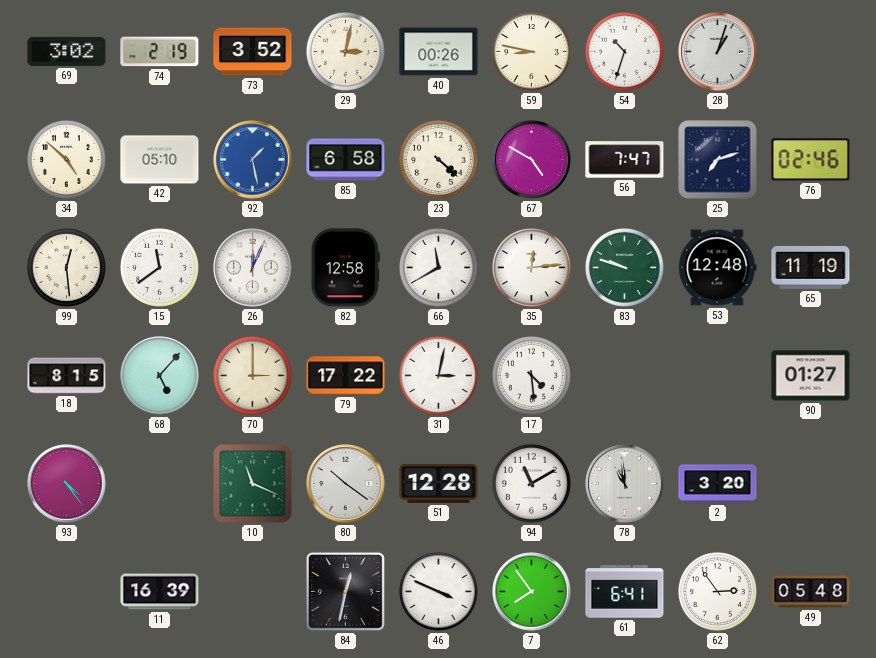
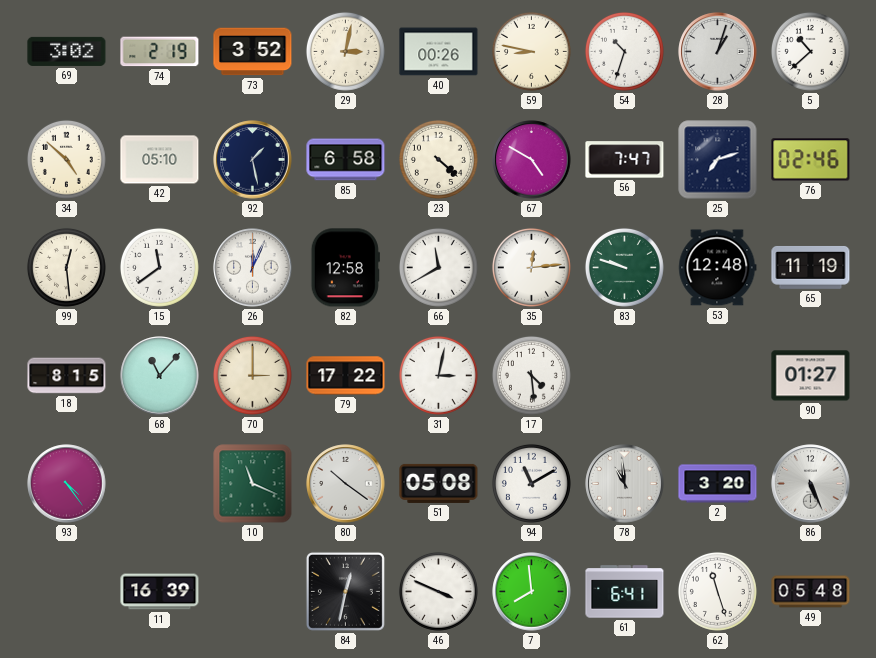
5: none -> 10:38
92 dial: blue -> navy
68: 5:07 -> 11:07
51: 12:28 -> 05:08
86: none -> 5:26
7: 7:54 -> 7:59
62: 2:54 -> 11:27
